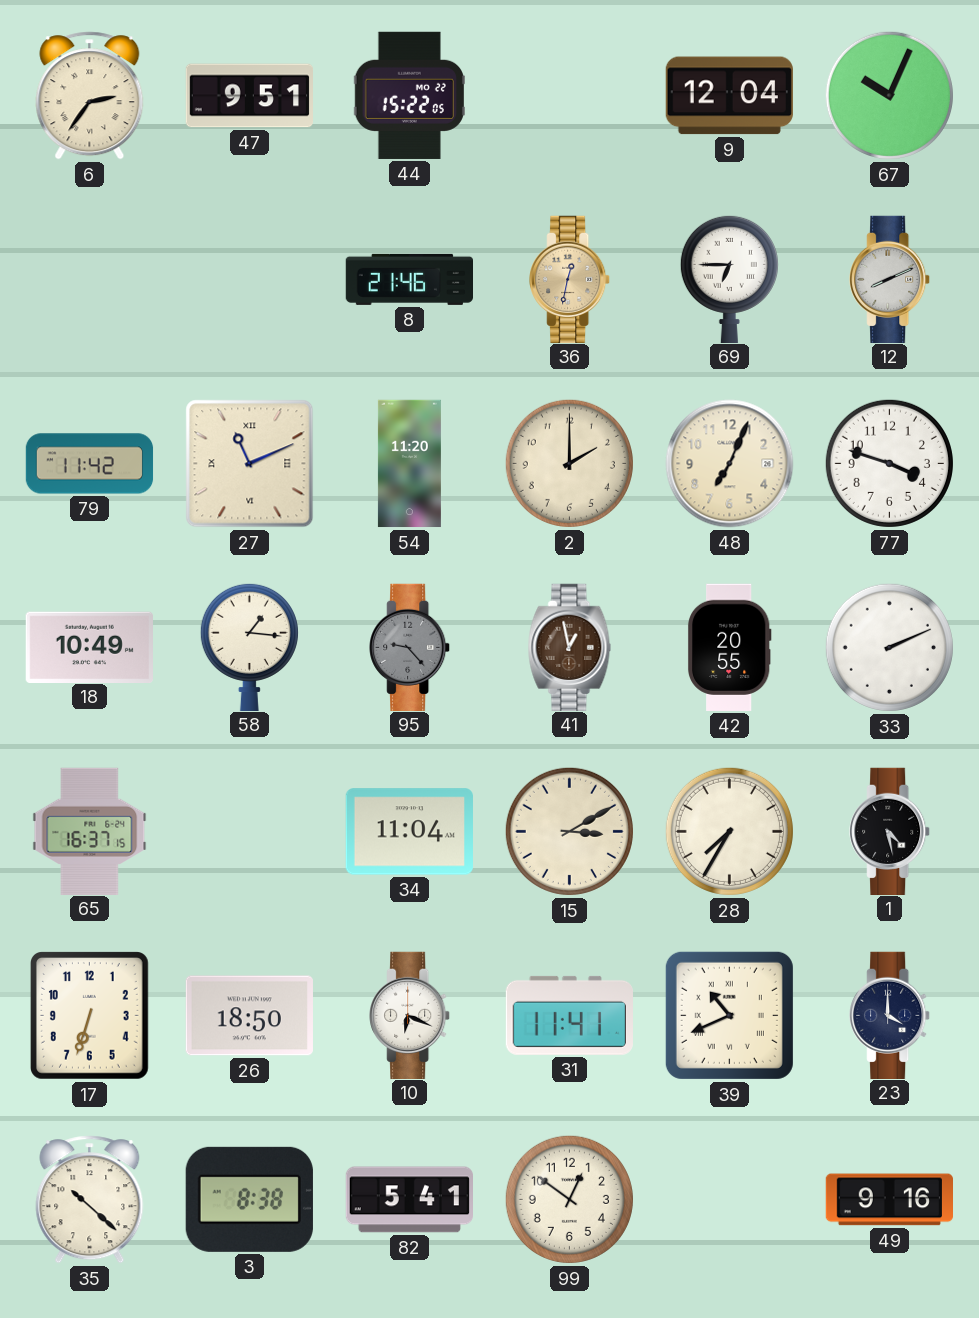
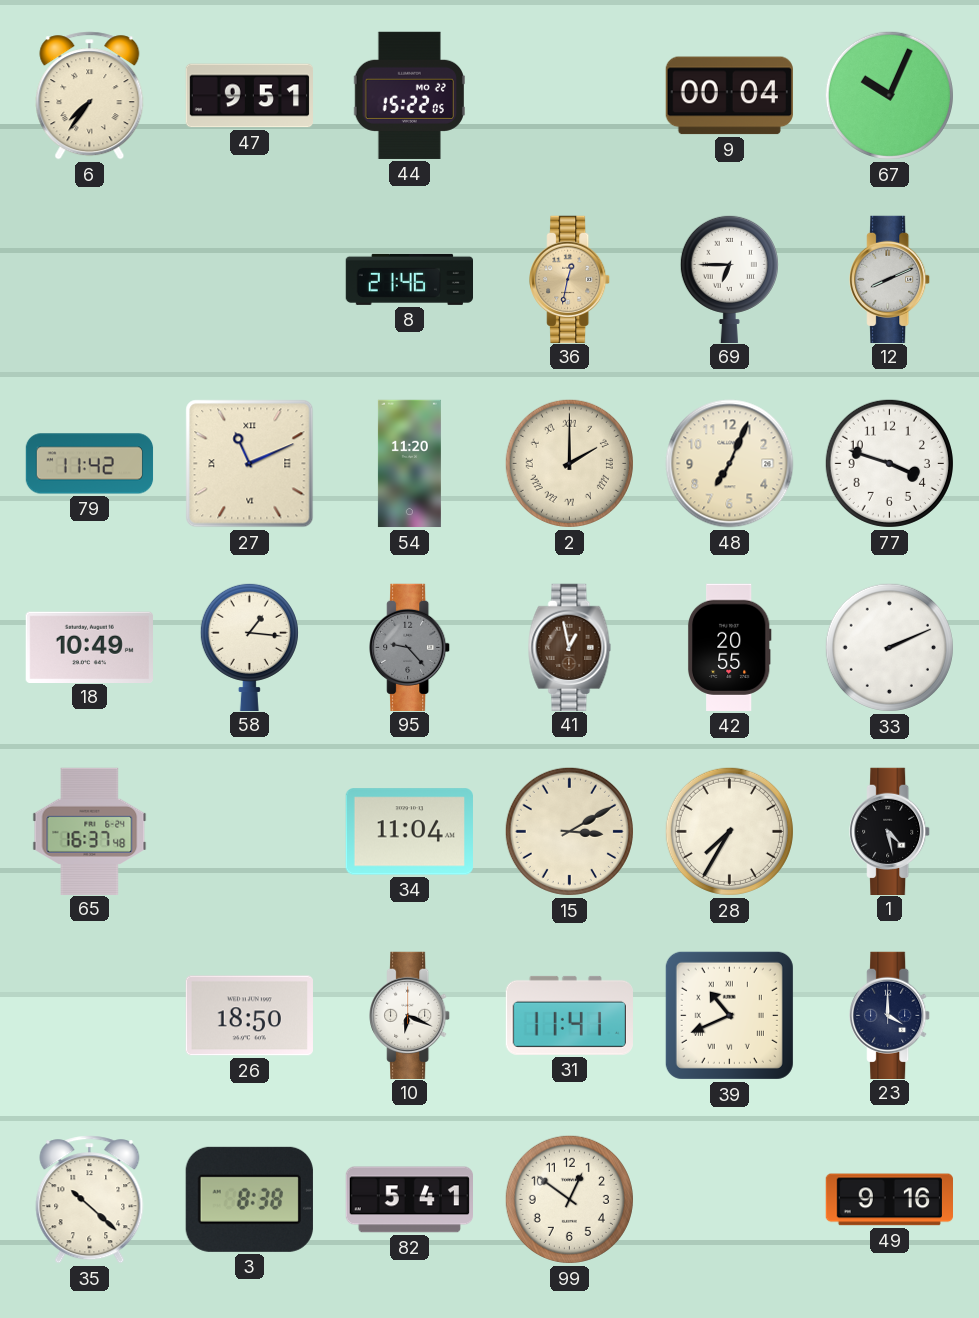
6: 2:36 -> 7:36
9: 12:04 -> 00:04
2 numerals: Arabic -> Roman
65: 16:37:15 -> 16:37:48
17: 6:33 -> none
